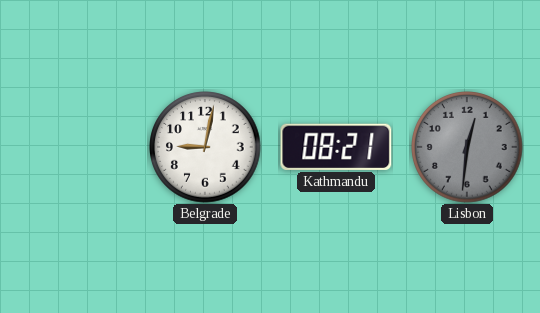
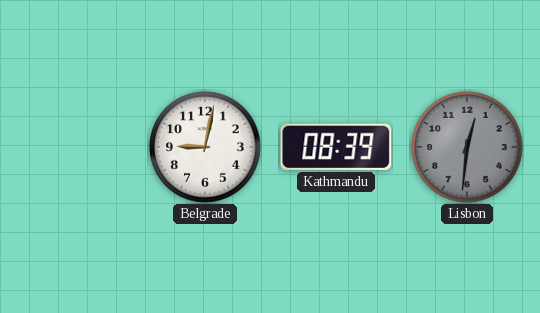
Kathmandu: 08:21 -> 08:39
